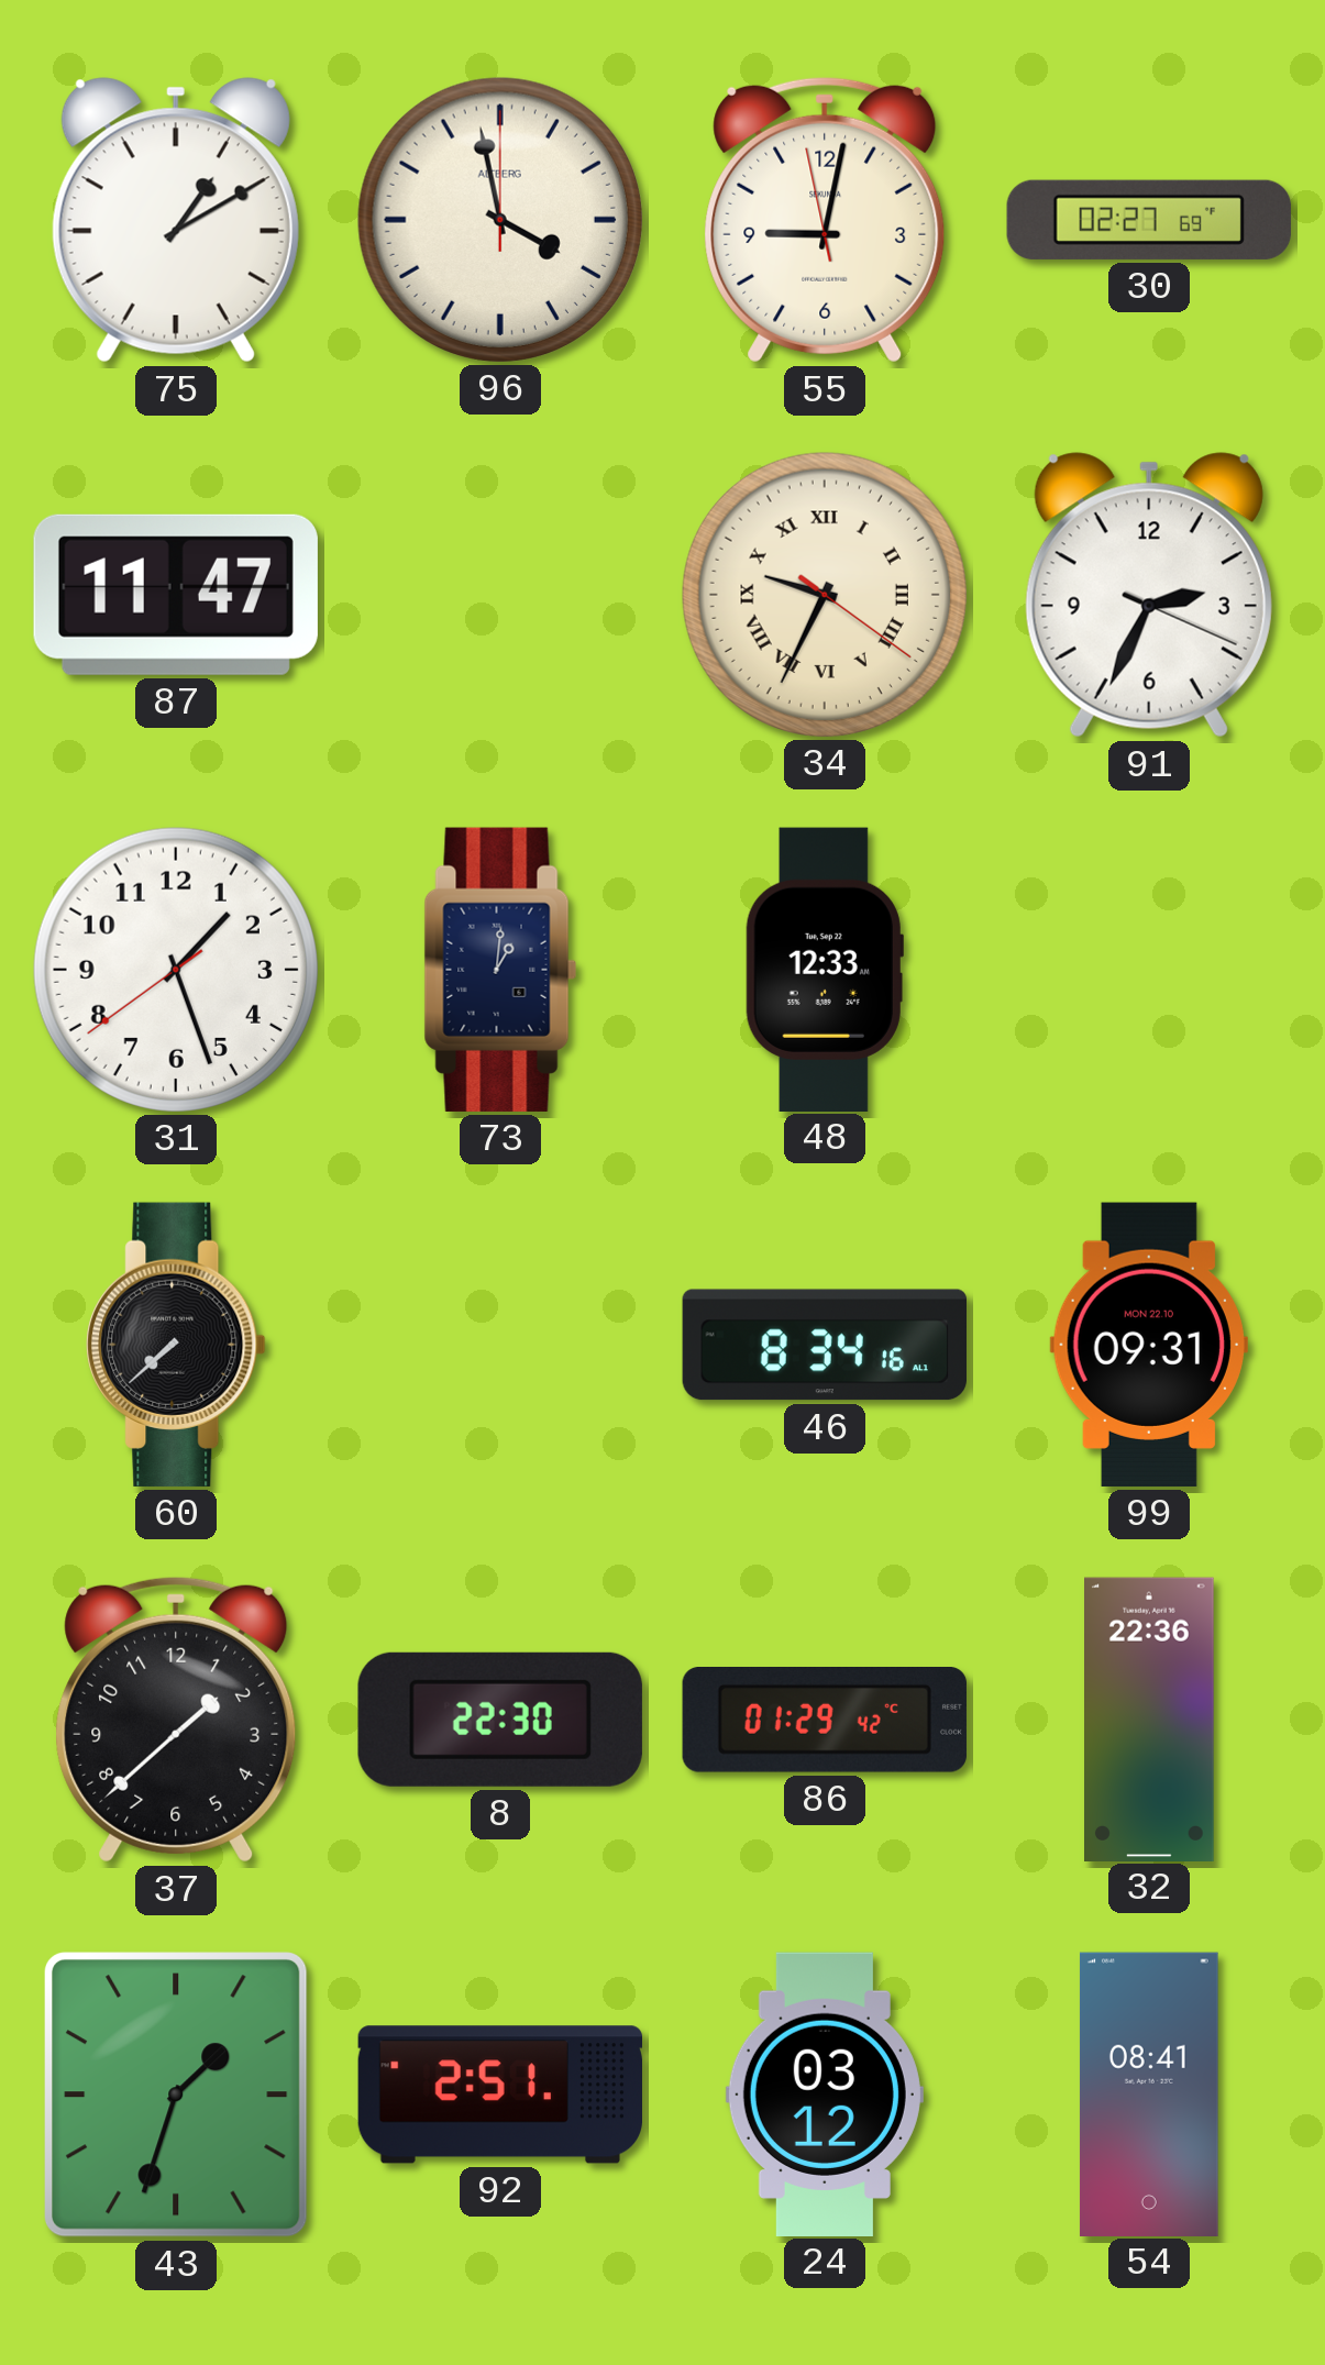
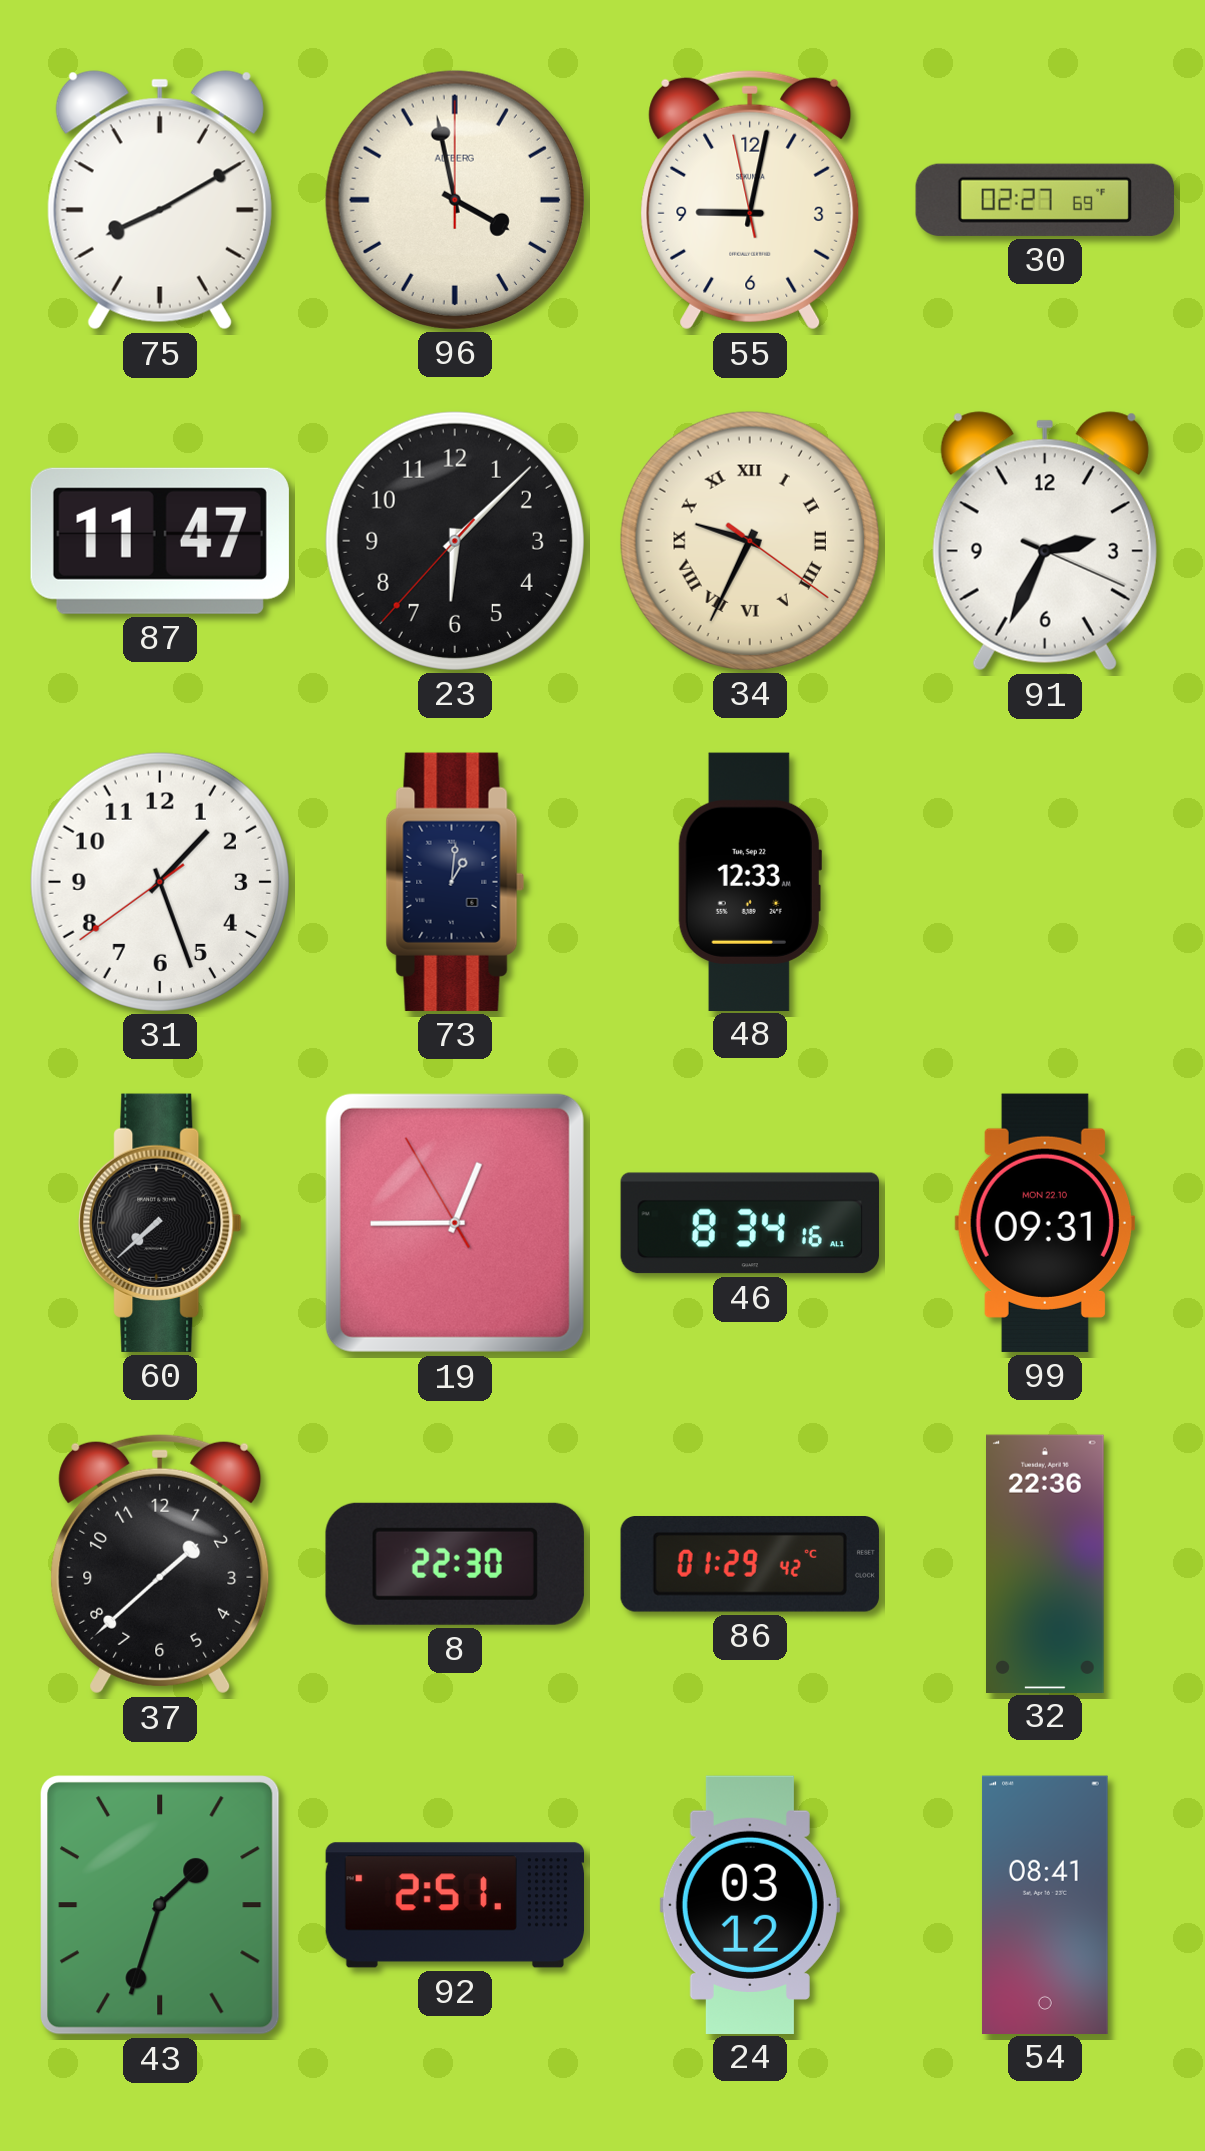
75: 1:10 -> 8:10
23: none -> 6:07
19: none -> 12:44
